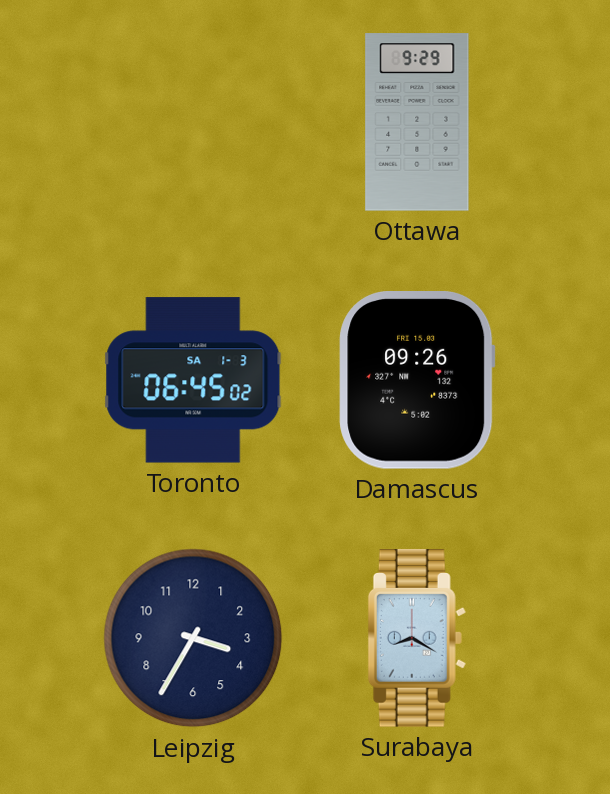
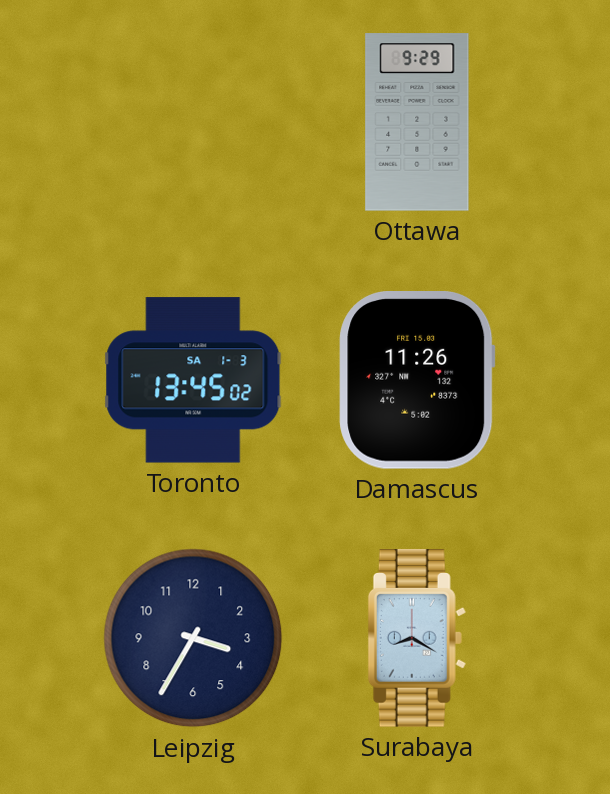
Toronto: 06:45 -> 13:45
Damascus: 09:26 -> 11:26
